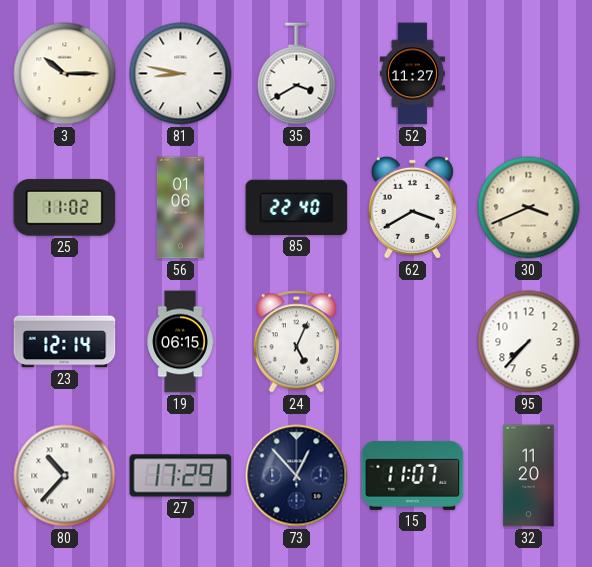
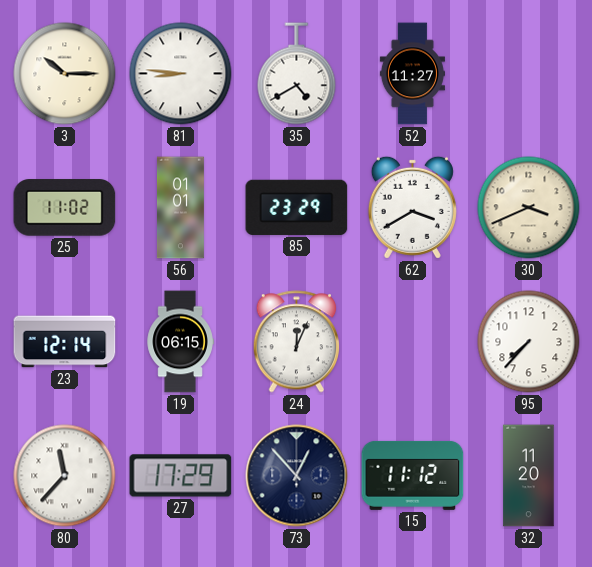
81: 8:47 -> 8:46
35: 3:40 -> 4:40
56: 01:06 -> 01:01
85: 22:40 -> 23:29
24: 5:04 -> 12:04
80: 10:37 -> 11:37
15: 11:07 -> 11:12
